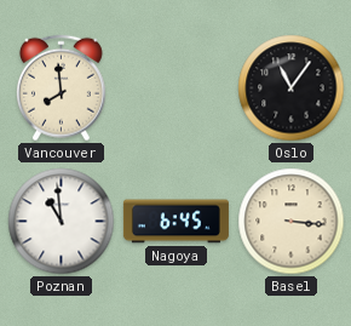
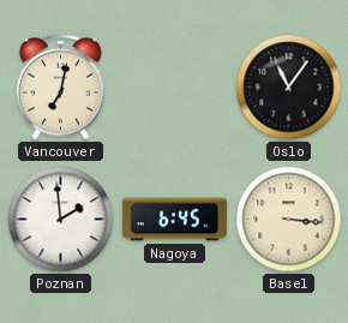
Vancouver: 7:59 -> 7:02
Poznan: 10:59 -> 1:59
